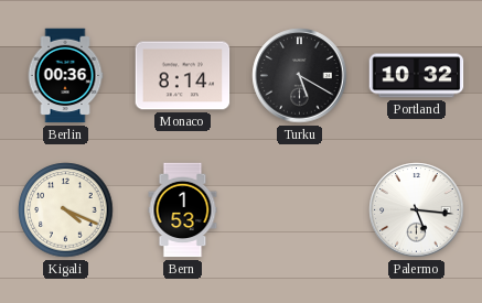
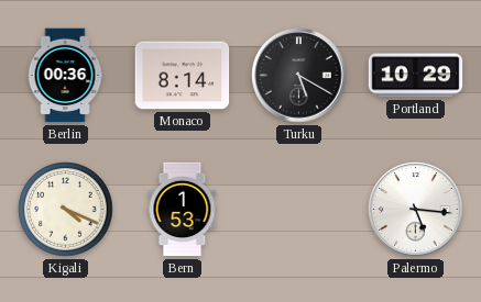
Portland: 10:32 -> 10:29
